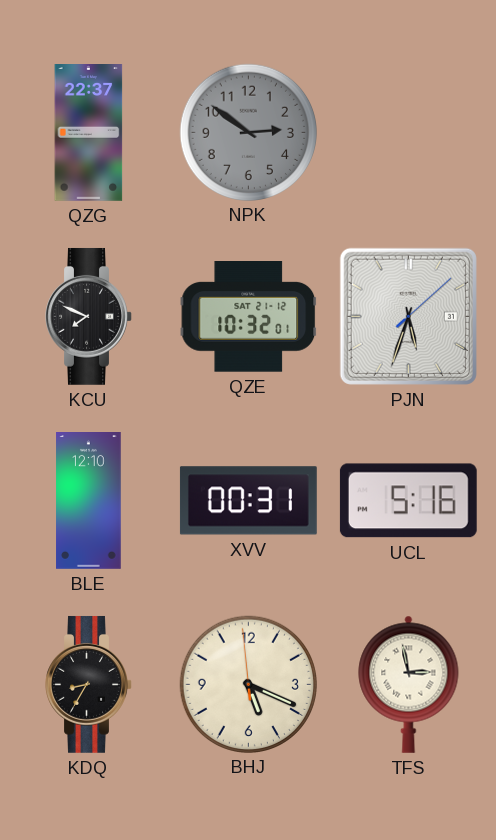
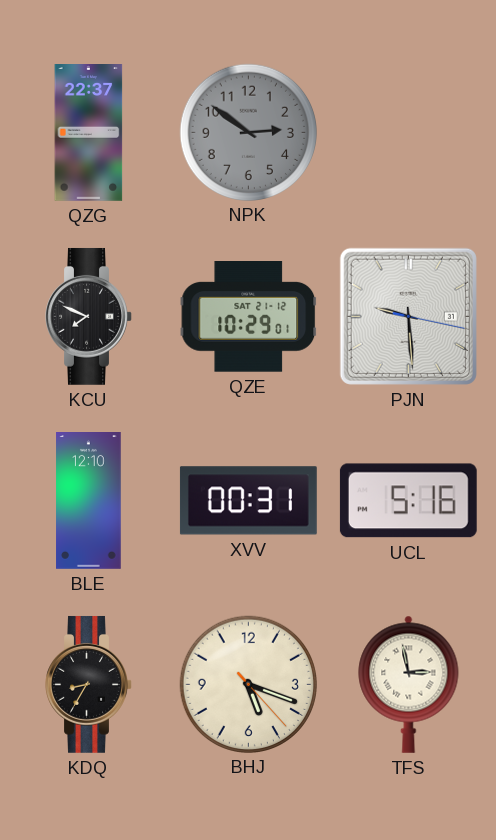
QZE: 10:32 -> 10:29
PJN: 5:33 -> 9:29
BHJ: 5:18:59 -> 5:18:23
